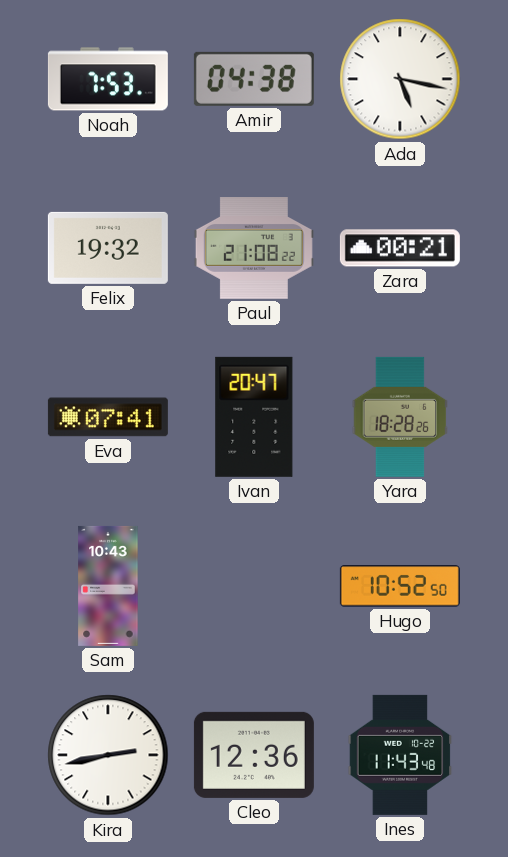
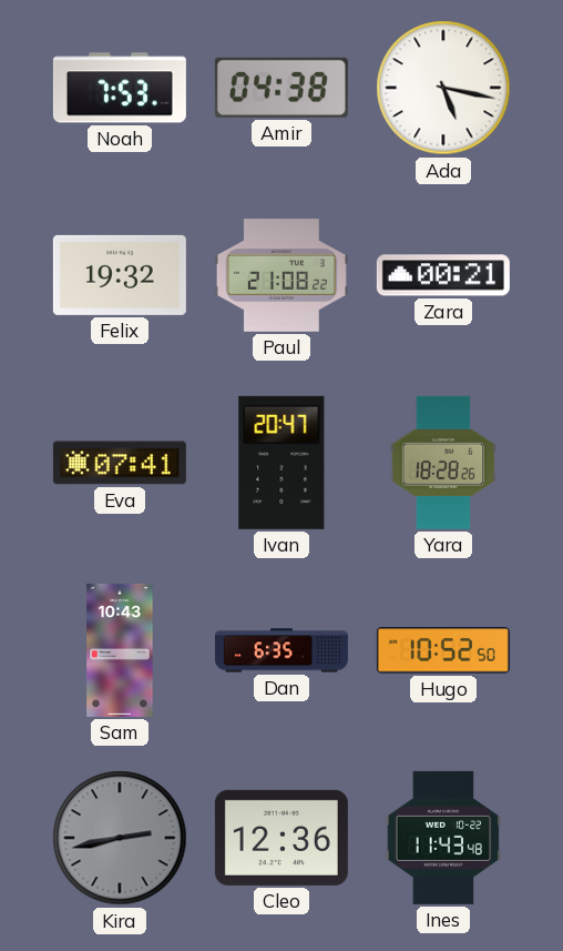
Dan: none -> 6:35
Kira dial: white -> grey
